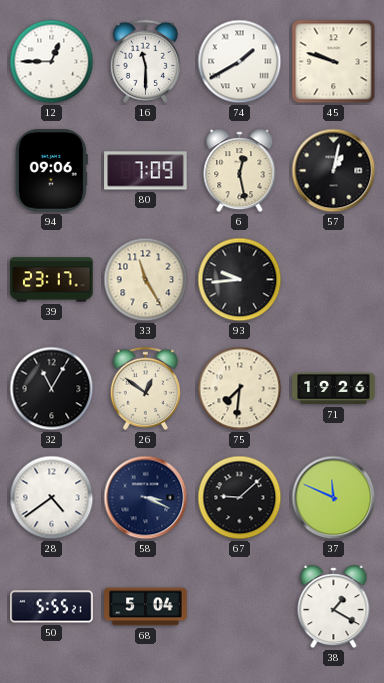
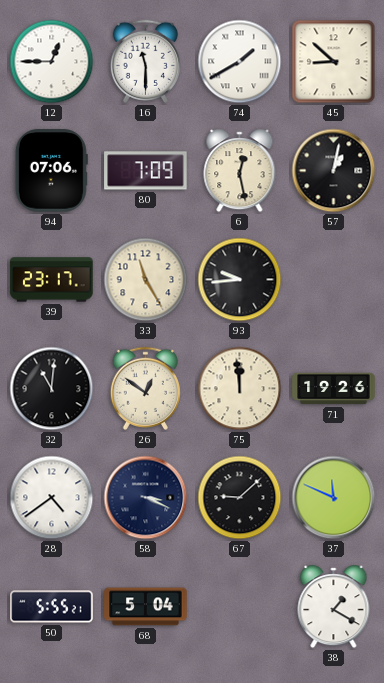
45: 9:48 -> 8:52
94: 09:06 -> 07:06
32: 11:05 -> 11:01
75: 7:31 -> 11:59
